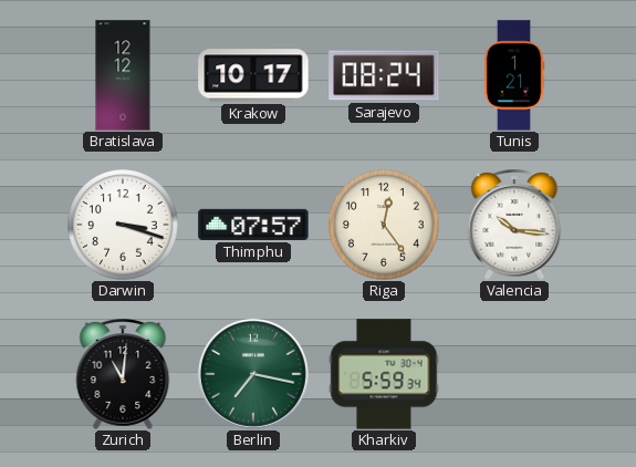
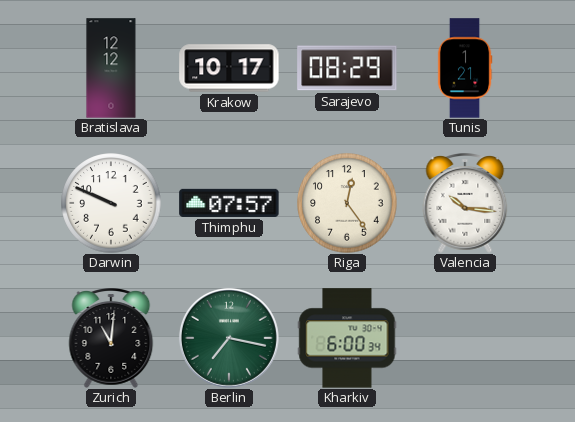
Sarajevo: 08:24 -> 08:29
Darwin: 3:18 -> 9:49
Kharkiv: 5:59 -> 6:00
